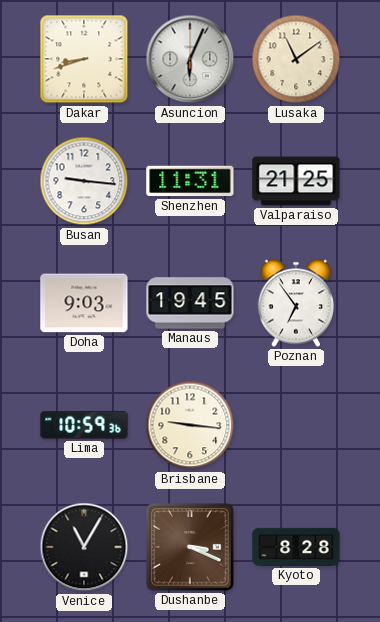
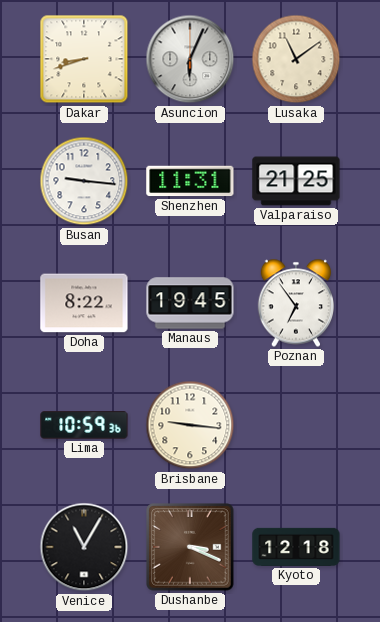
Doha: 9:03 -> 8:22
Kyoto: 8:28 -> 12:18
